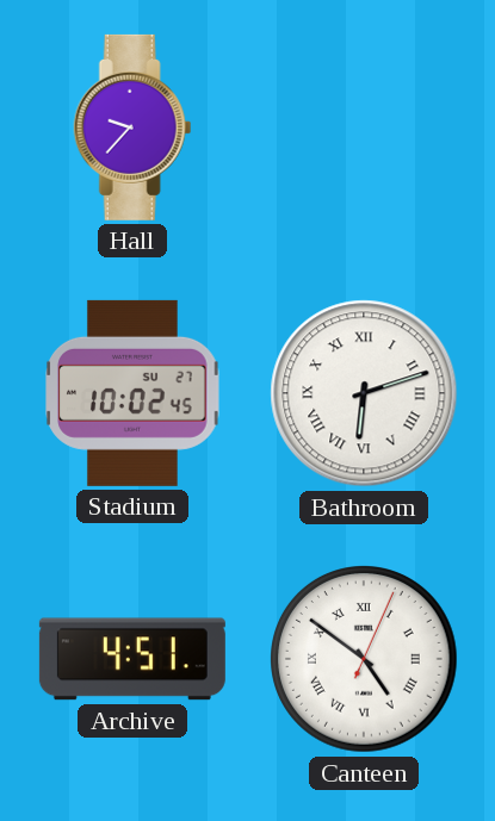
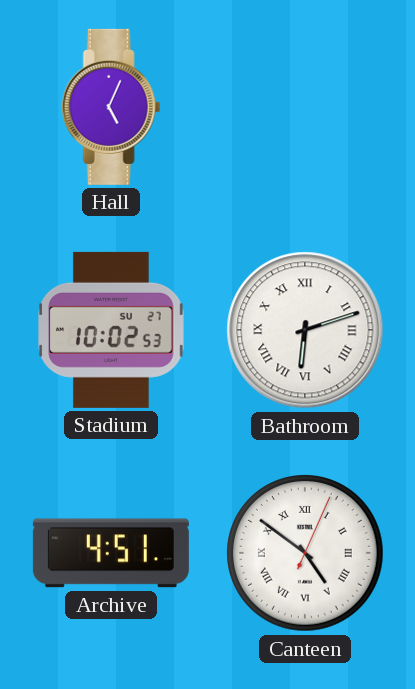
Hall: 9:37 -> 5:04
Stadium: 10:02:45 -> 10:02:53
